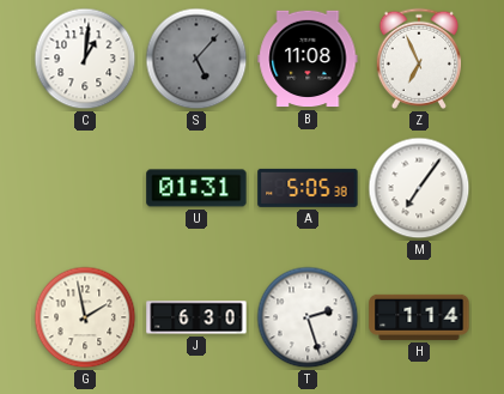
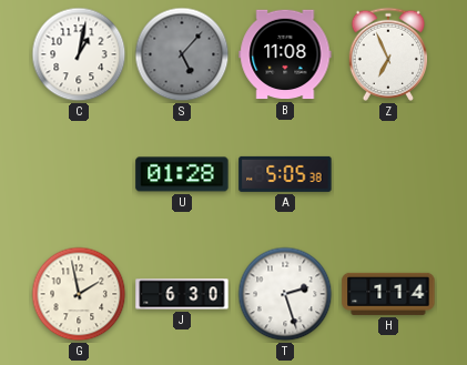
C: 1:01 -> 1:02
U: 01:31 -> 01:28
M: 7:06 -> none
